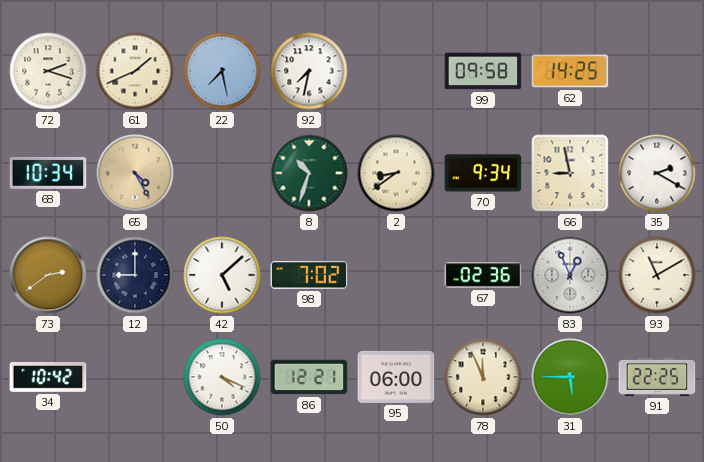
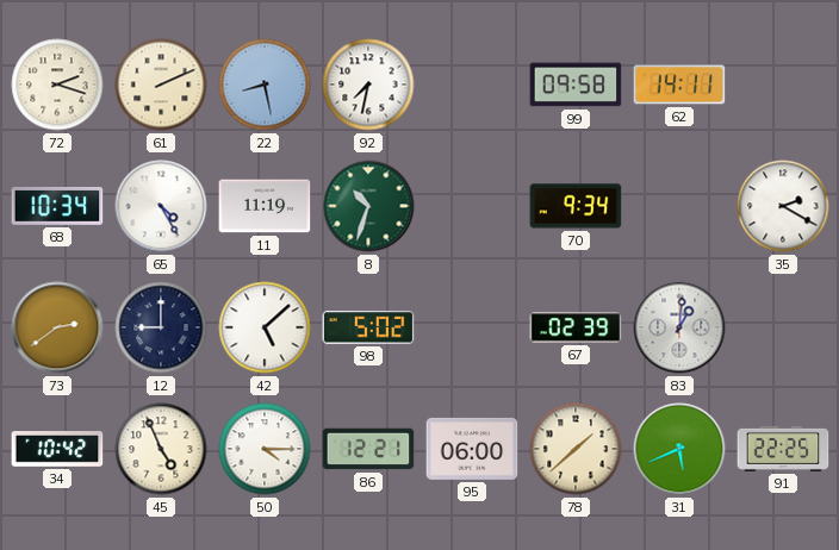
61: 1:41 -> 2:11
22: 7:28 -> 8:28
62: 14:25 -> 14:11
65 dial: champagne -> white
11: none -> 11:19
2: 8:39 -> none
66: 8:58 -> none
98: 7:02 -> 5:02
67: 02:36 -> 02:39
83: 12:56 -> 1:01
93: 11:10 -> none
45: none -> 4:56
50: 4:19 -> 4:15
78: 11:56 -> 1:38
31: 5:45 -> 5:41
